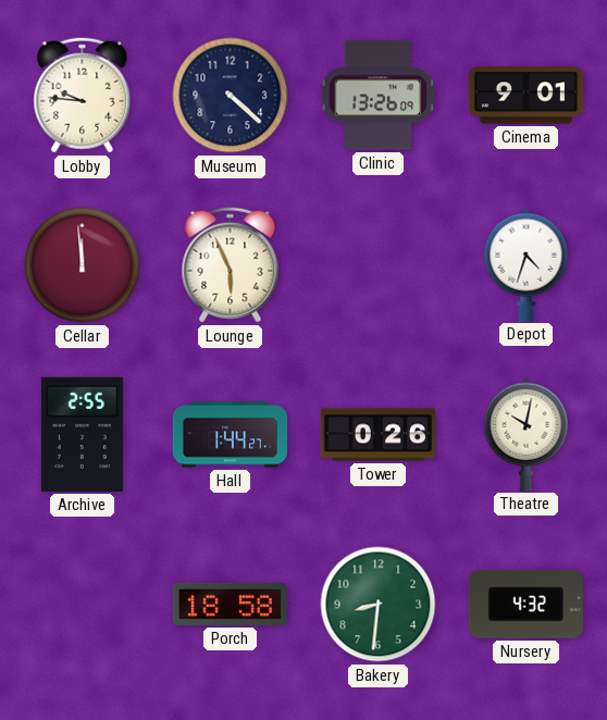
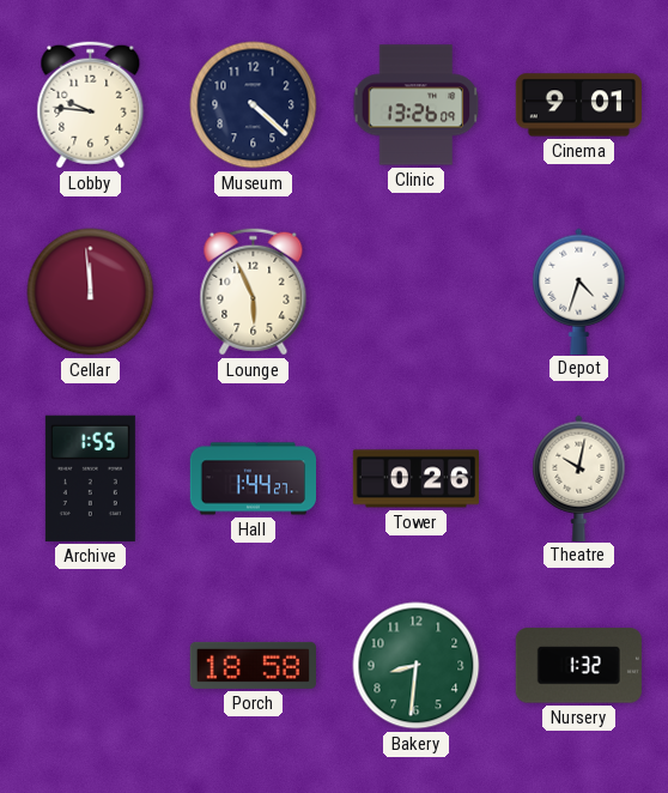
Archive: 2:55 -> 1:55
Nursery: 4:32 -> 1:32
